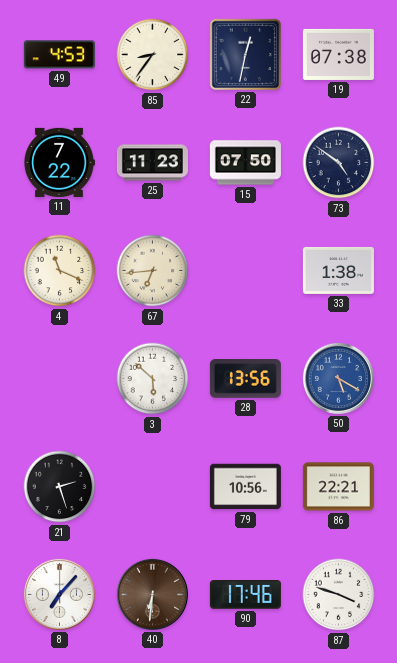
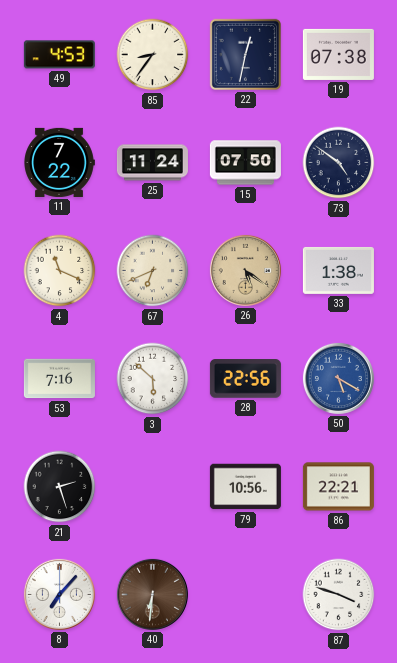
25: 11:23 -> 11:24
67: 6:44 -> 6:41
26: none -> 5:21
53: none -> 7:16
28: 13:56 -> 22:56
90: 17:46 -> none
